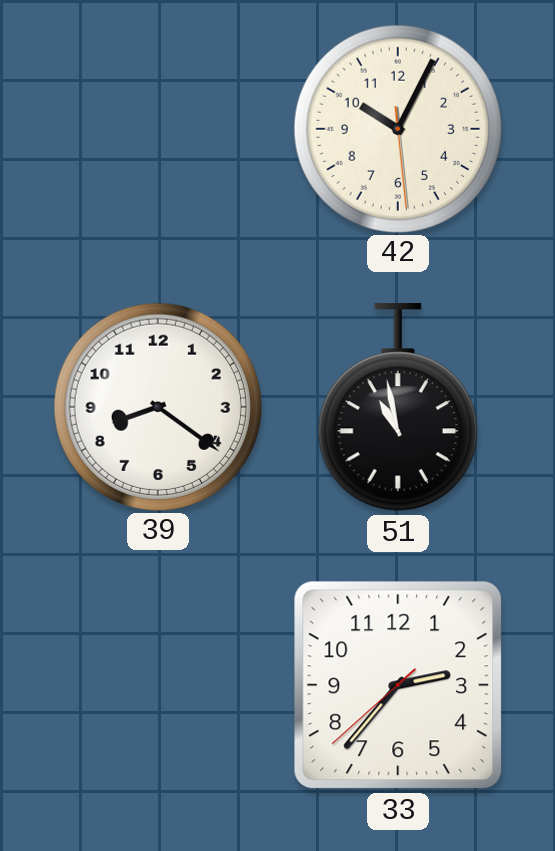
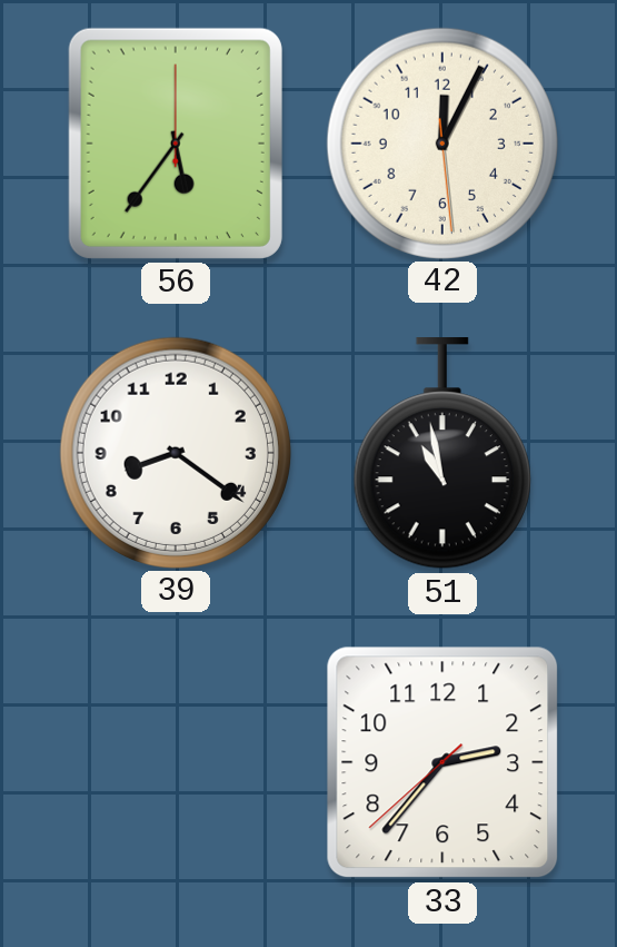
56: none -> 5:36
42: 10:04 -> 12:04
